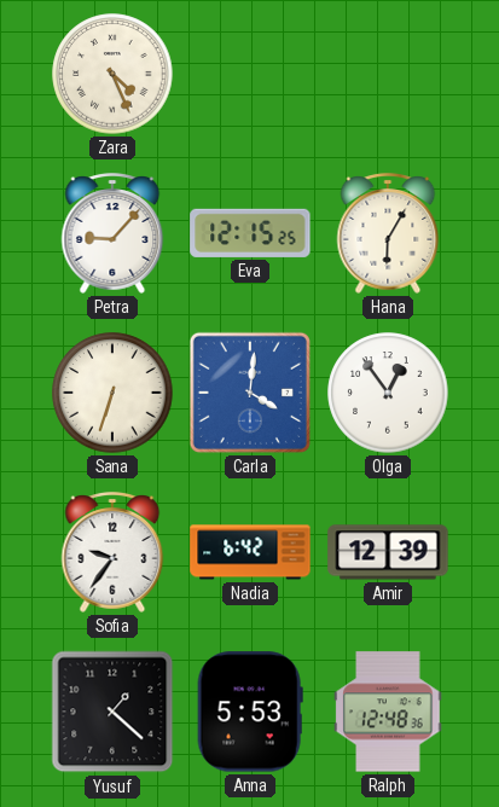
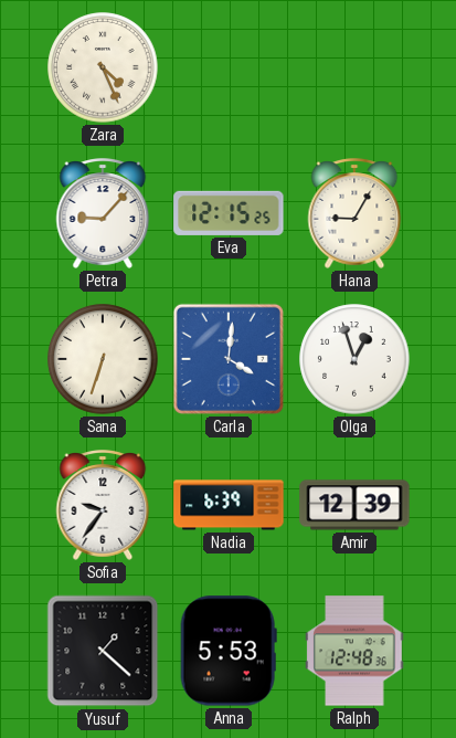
Hana: 6:05 -> 9:05
Olga: 12:54 -> 12:57
Nadia: 6:42 -> 6:39
